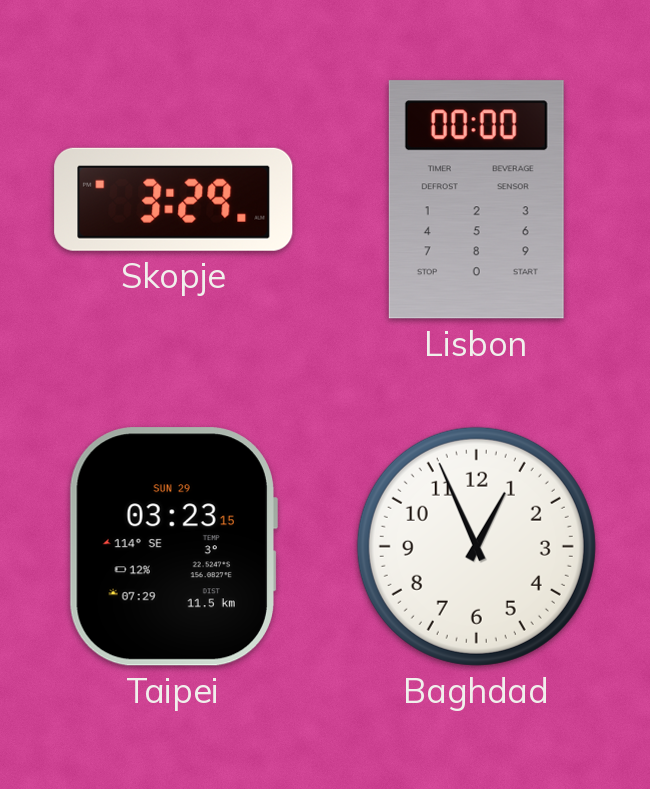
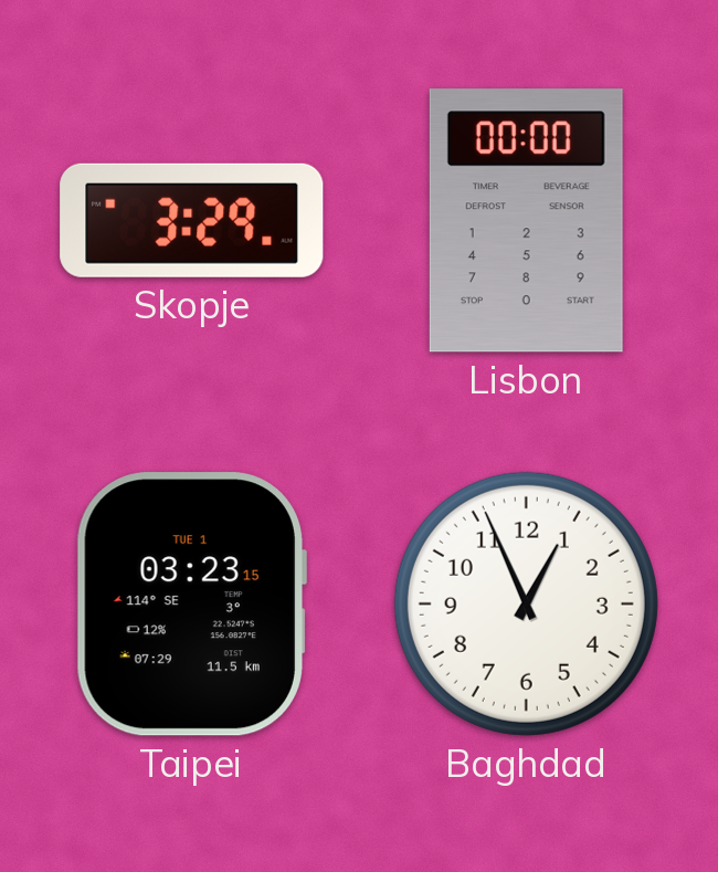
Taipei date: SUN 29 -> TUE 1
